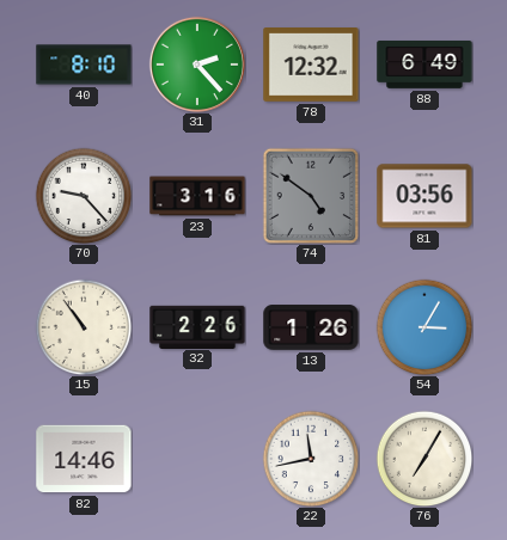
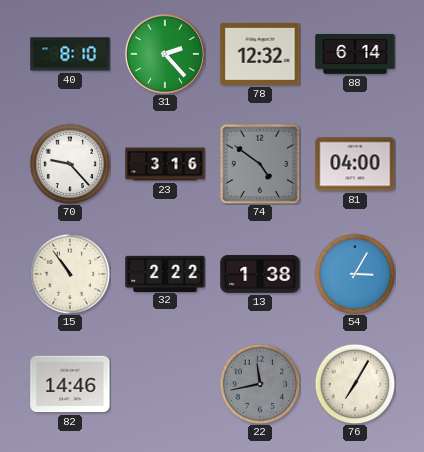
88: 6:49 -> 6:14
81: 03:56 -> 04:00
32: 2:26 -> 2:22
13: 1:26 -> 1:38
22 dial: white -> grey
